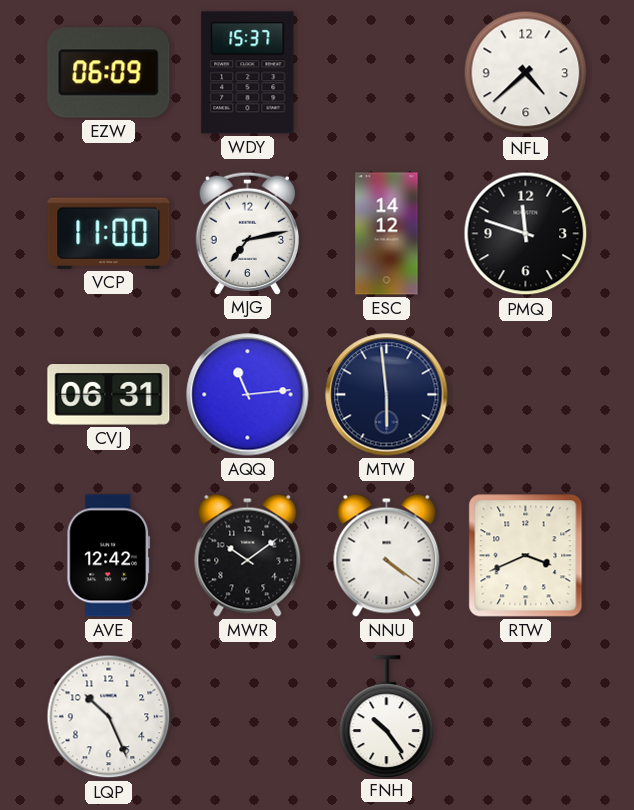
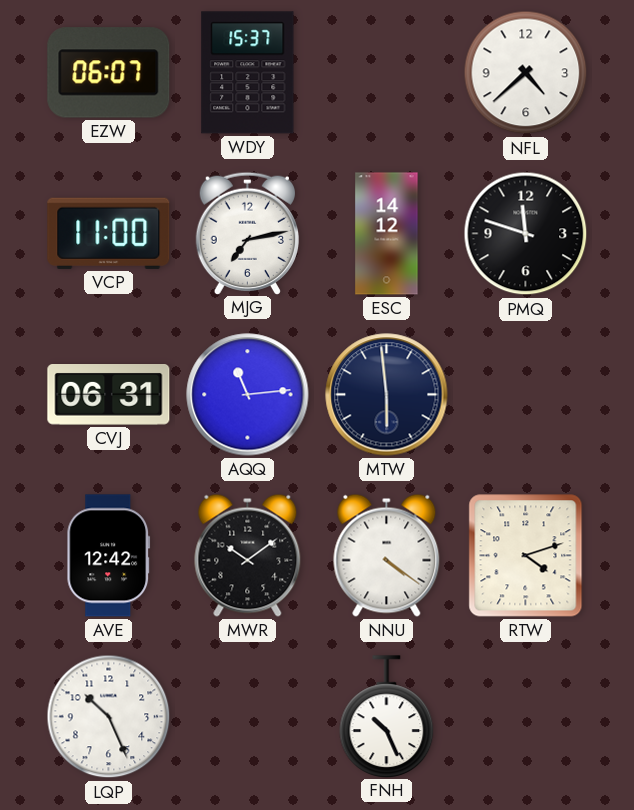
EZW: 06:09 -> 06:07
RTW: 3:41 -> 4:12
FNH: 10:24 -> 10:26
